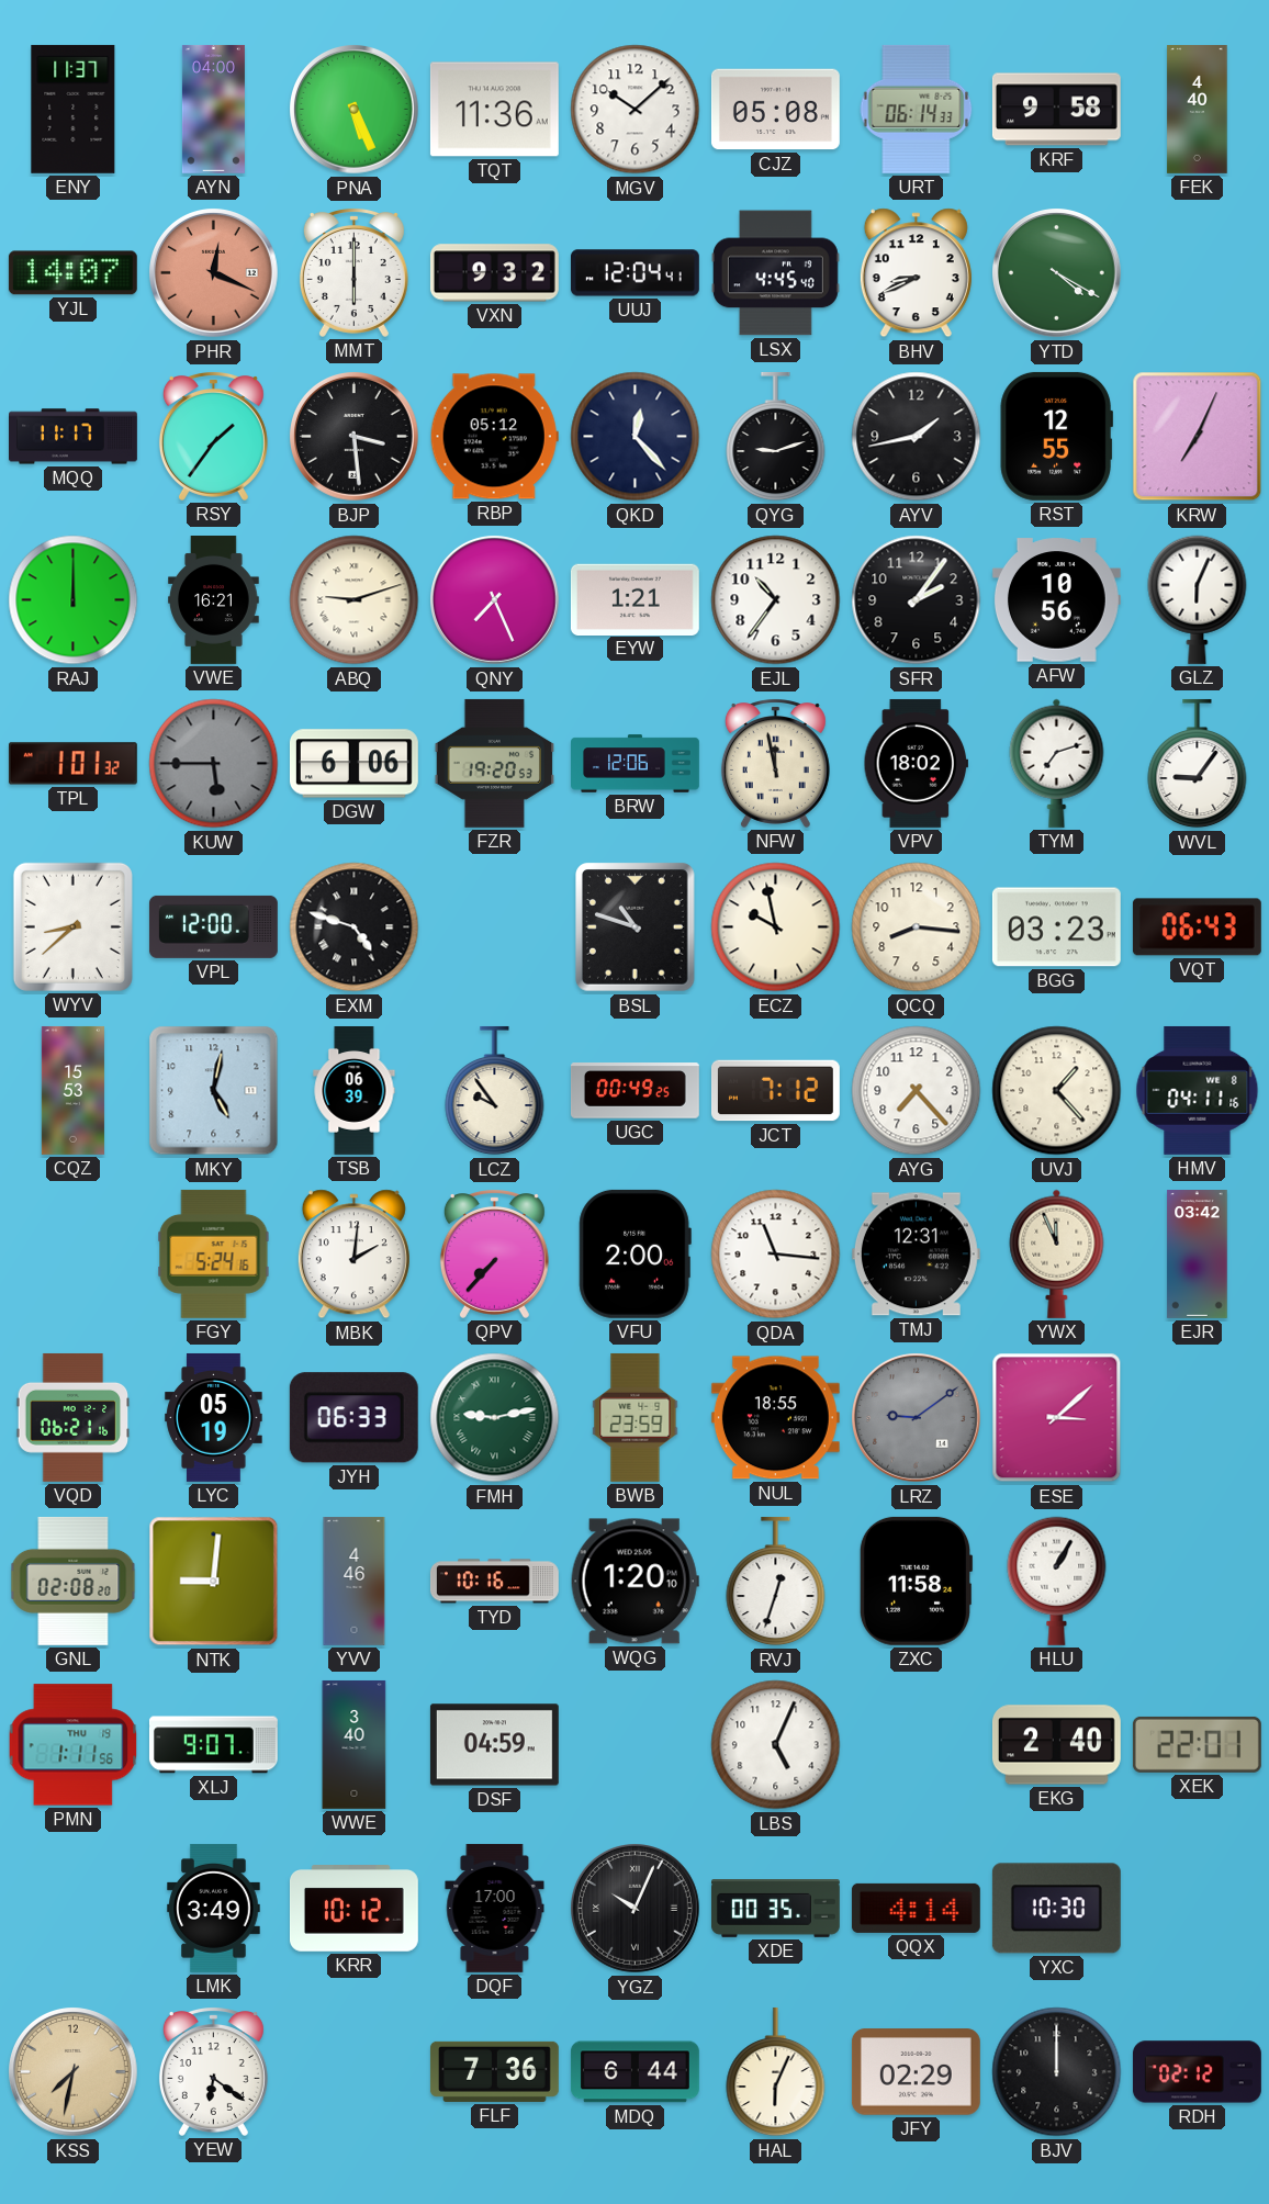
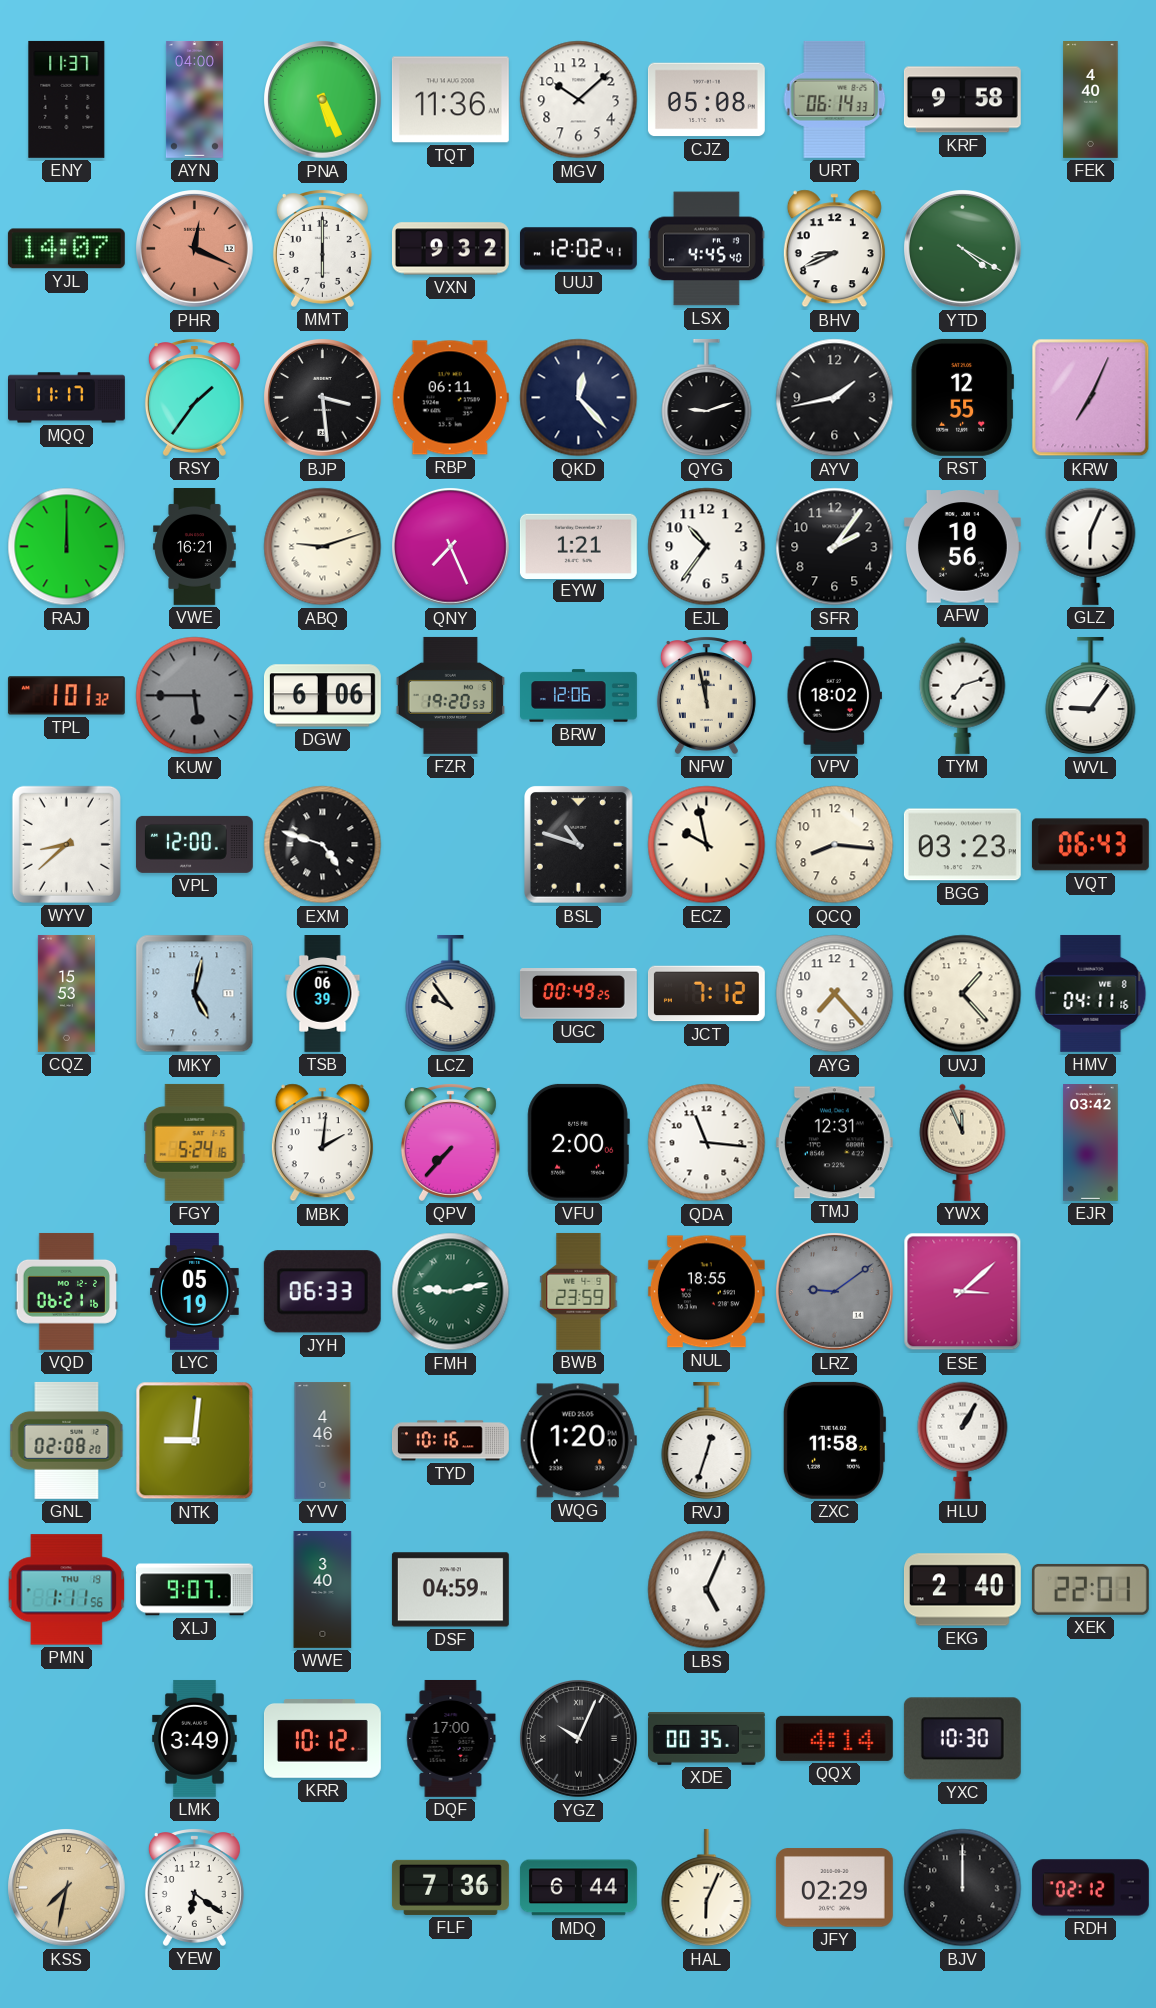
UUJ: 12:04 -> 12:02
RBP: 05:12 -> 06:11
